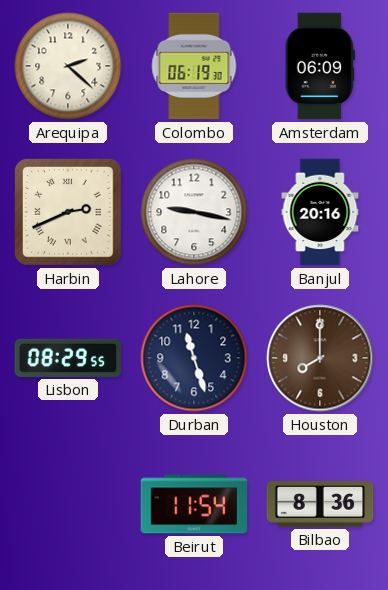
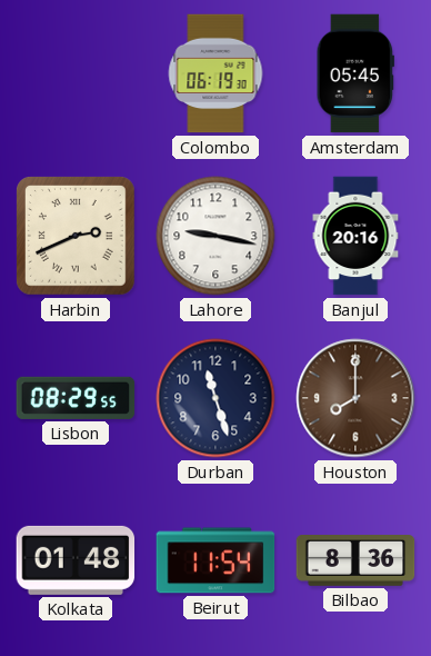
Arequipa: 2:22 -> none
Amsterdam: 06:09 -> 05:45
Kolkata: none -> 01:48
